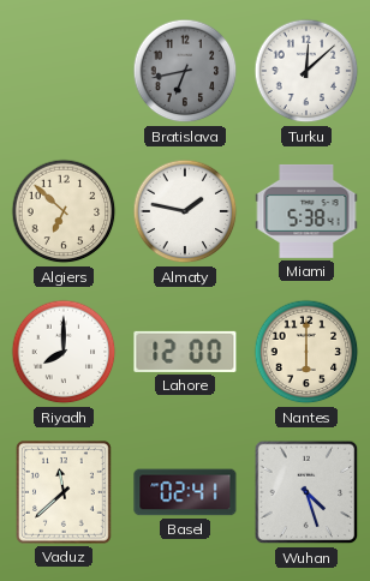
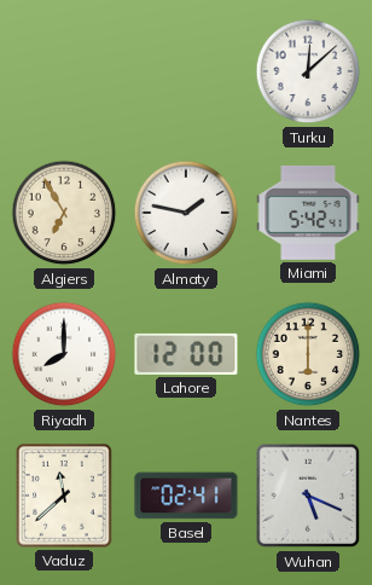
Bratislava: 6:43 -> none
Algiers: 6:52 -> 6:55
Miami: 5:38 -> 5:42
Wuhan: 4:27 -> 5:19
